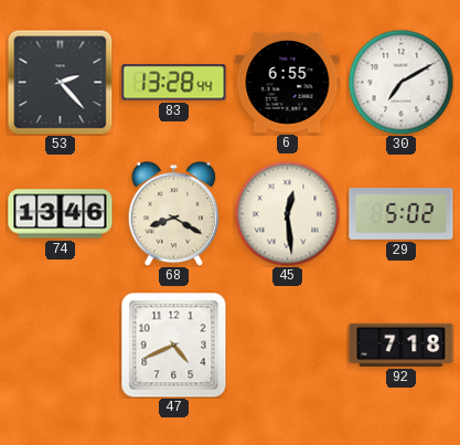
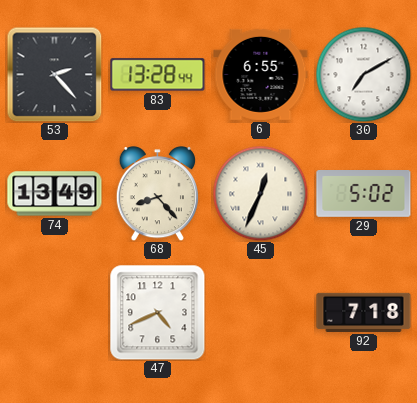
74: 13:46 -> 13:49
68: 8:20 -> 8:23
45: 12:29 -> 12:34
